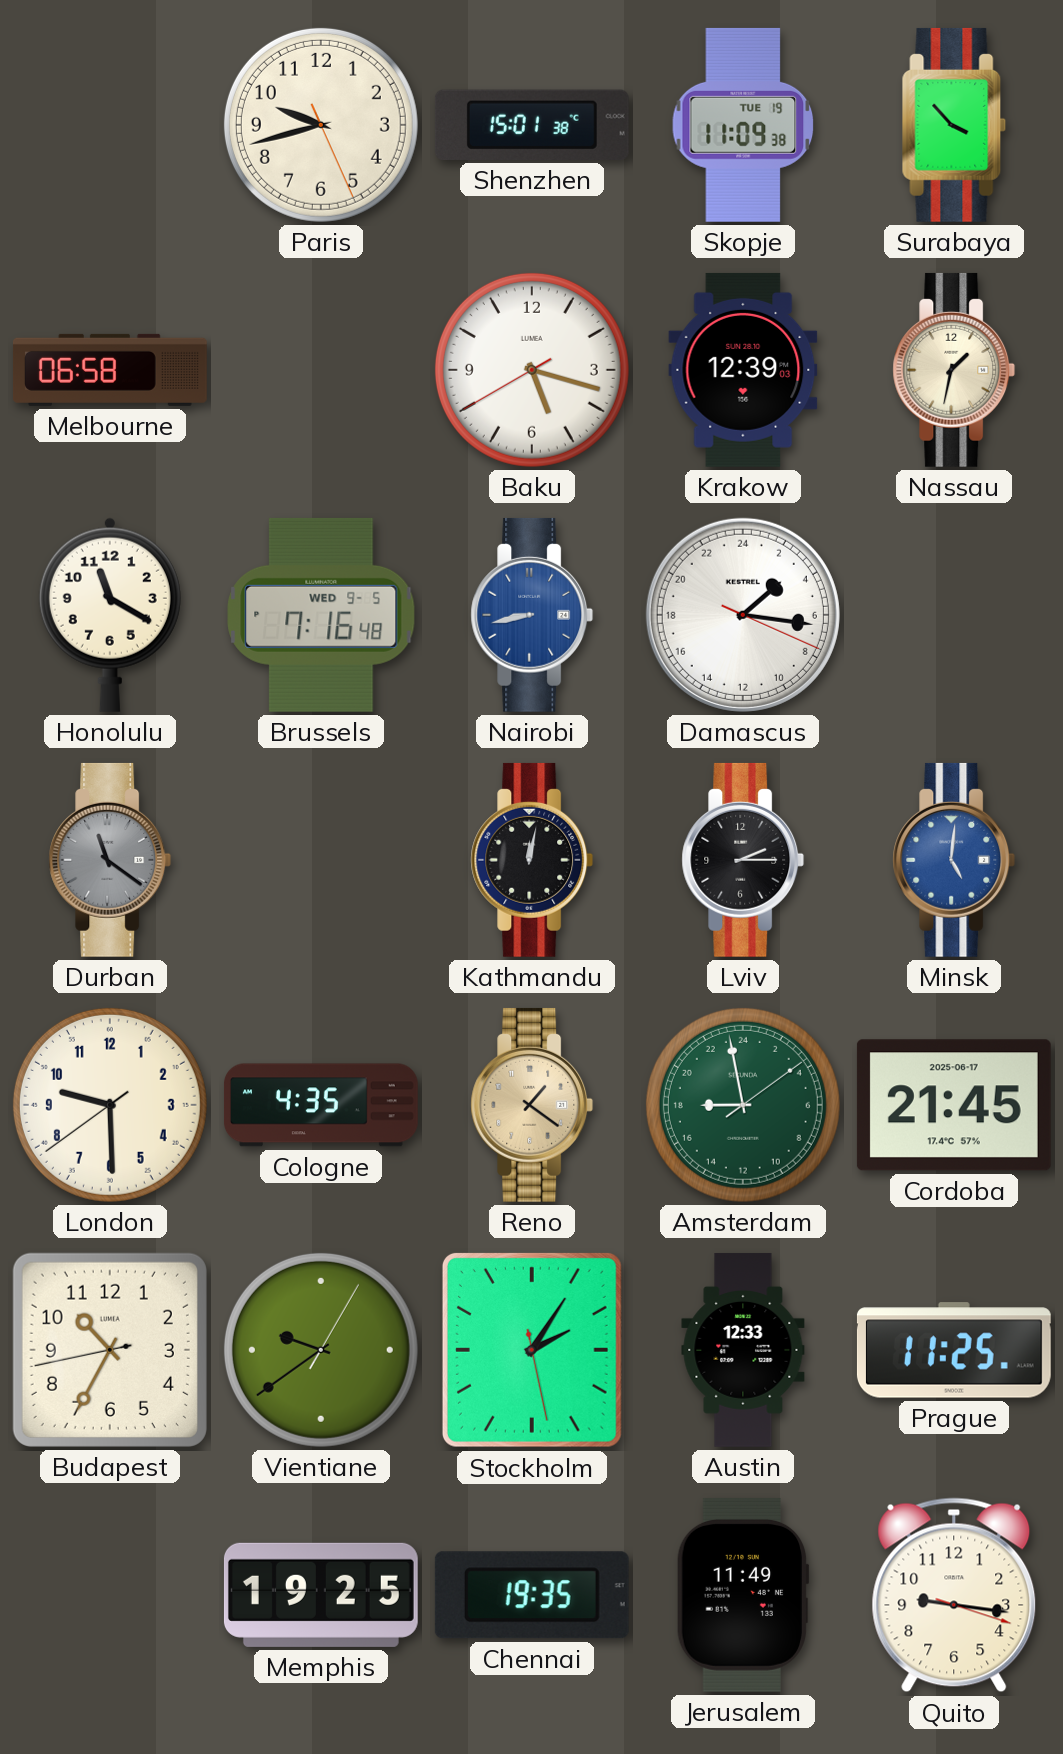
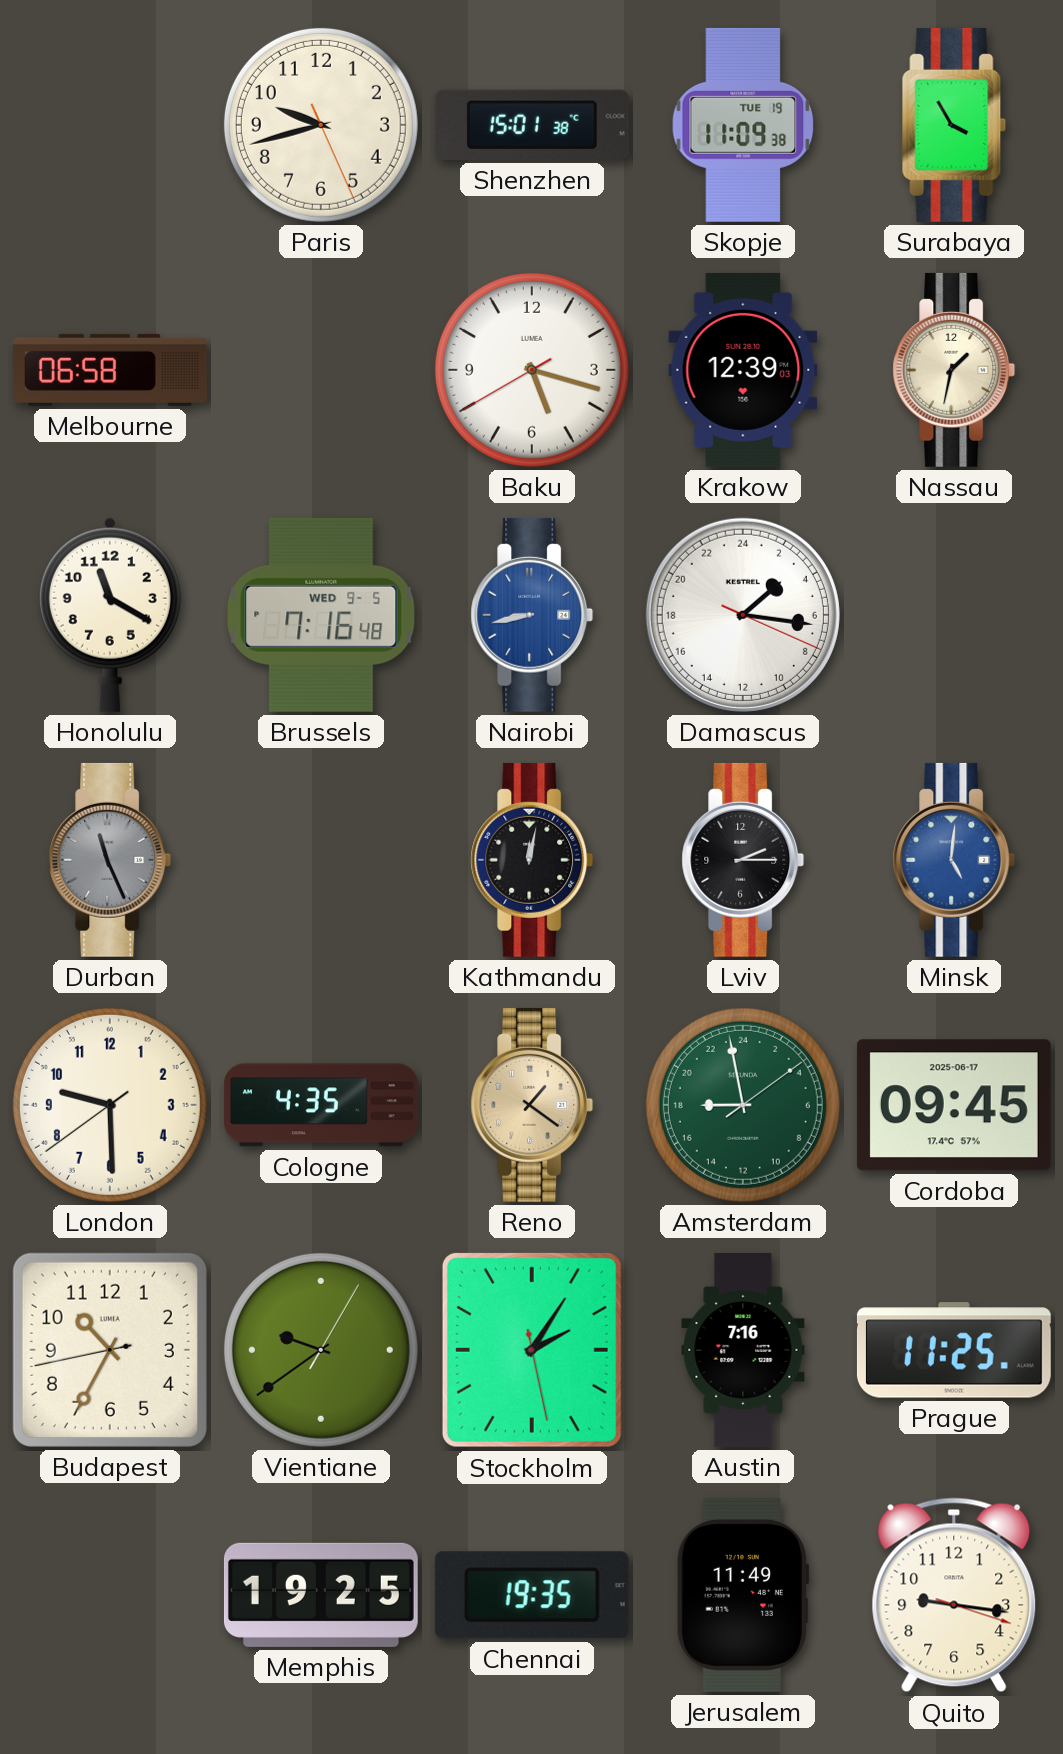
Surabaya: 3:53 -> 3:55
Durban: 11:21 -> 11:26
Cordoba: 21:45 -> 09:45
Austin: 12:33 -> 7:16
